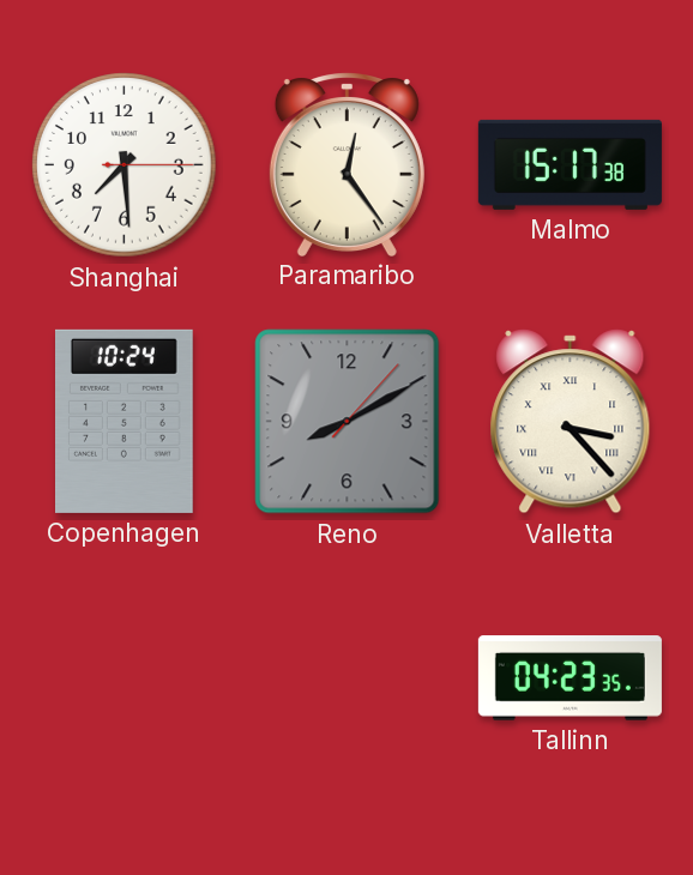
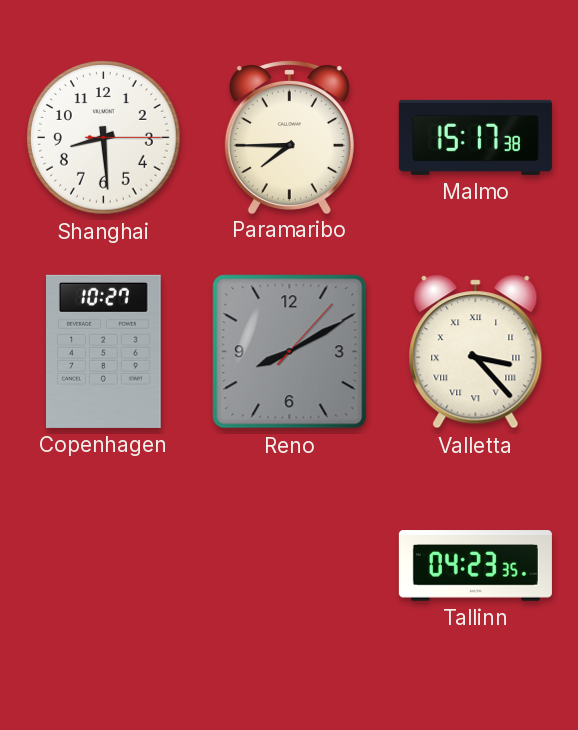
Shanghai: 7:29 -> 8:29
Paramaribo: 12:24 -> 7:45
Copenhagen: 10:24 -> 10:27
